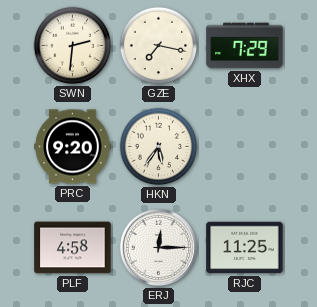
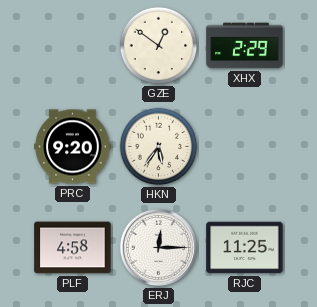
SWN: 2:31 -> none
GZE: 7:17 -> 12:51
XHX: 7:29 -> 2:29
